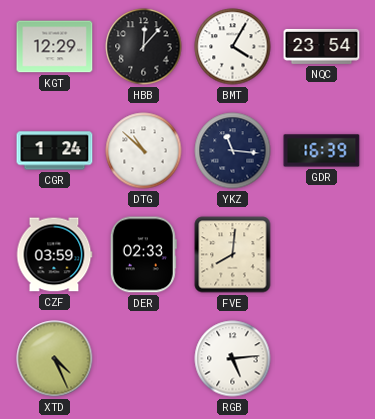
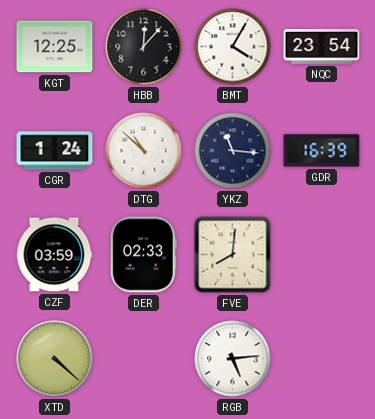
KGT: 12:29 -> 12:25
XTD: 4:26 -> 4:22
